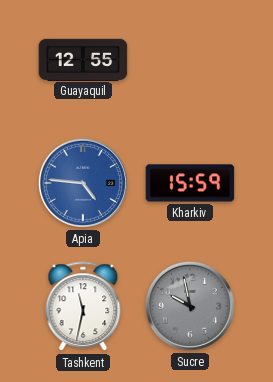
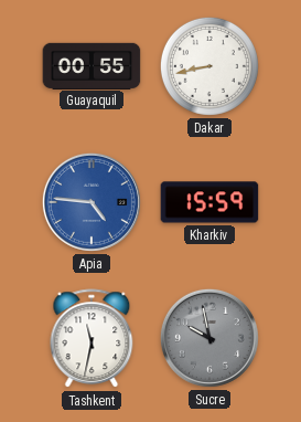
Guayaquil: 12:55 -> 00:55
Dakar: none -> 8:43
